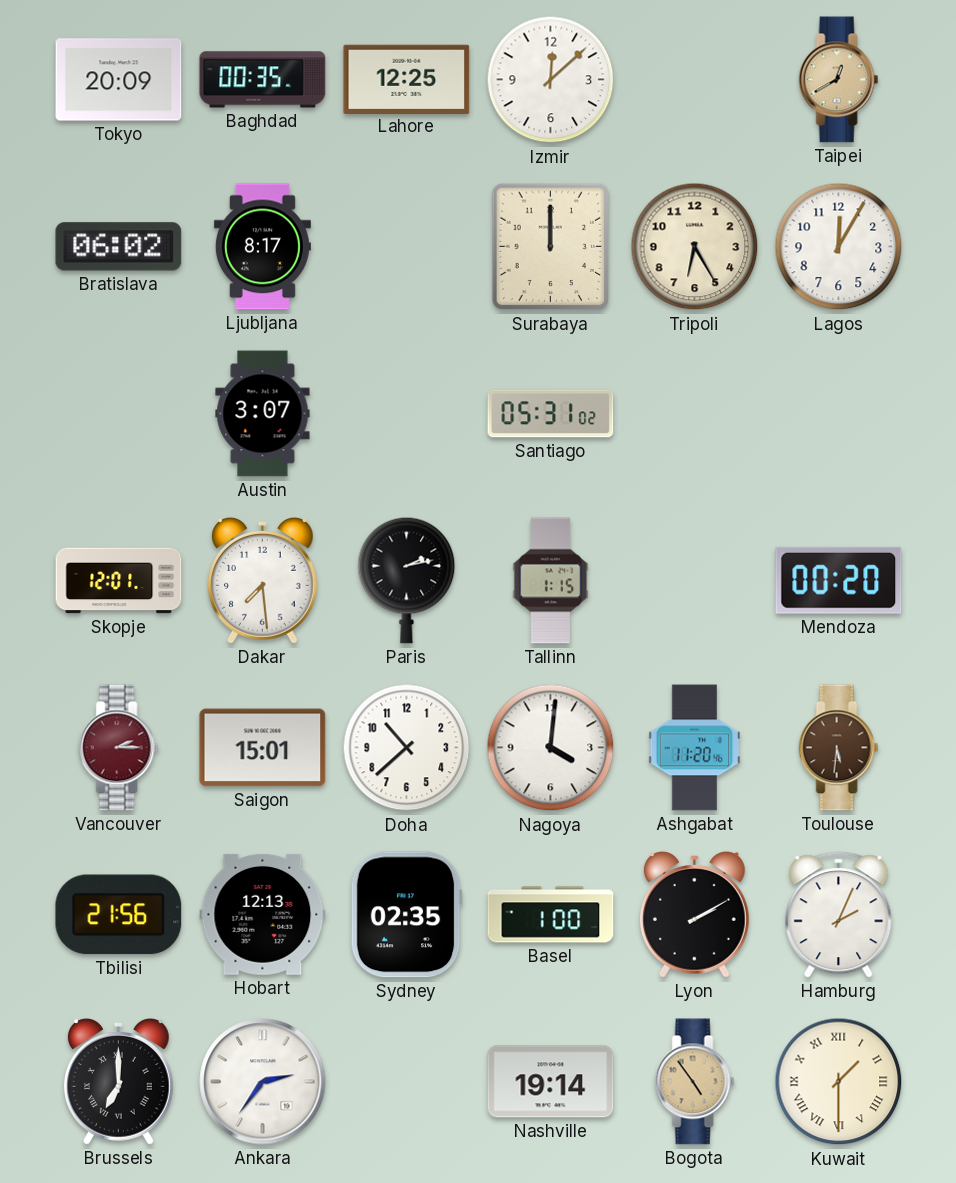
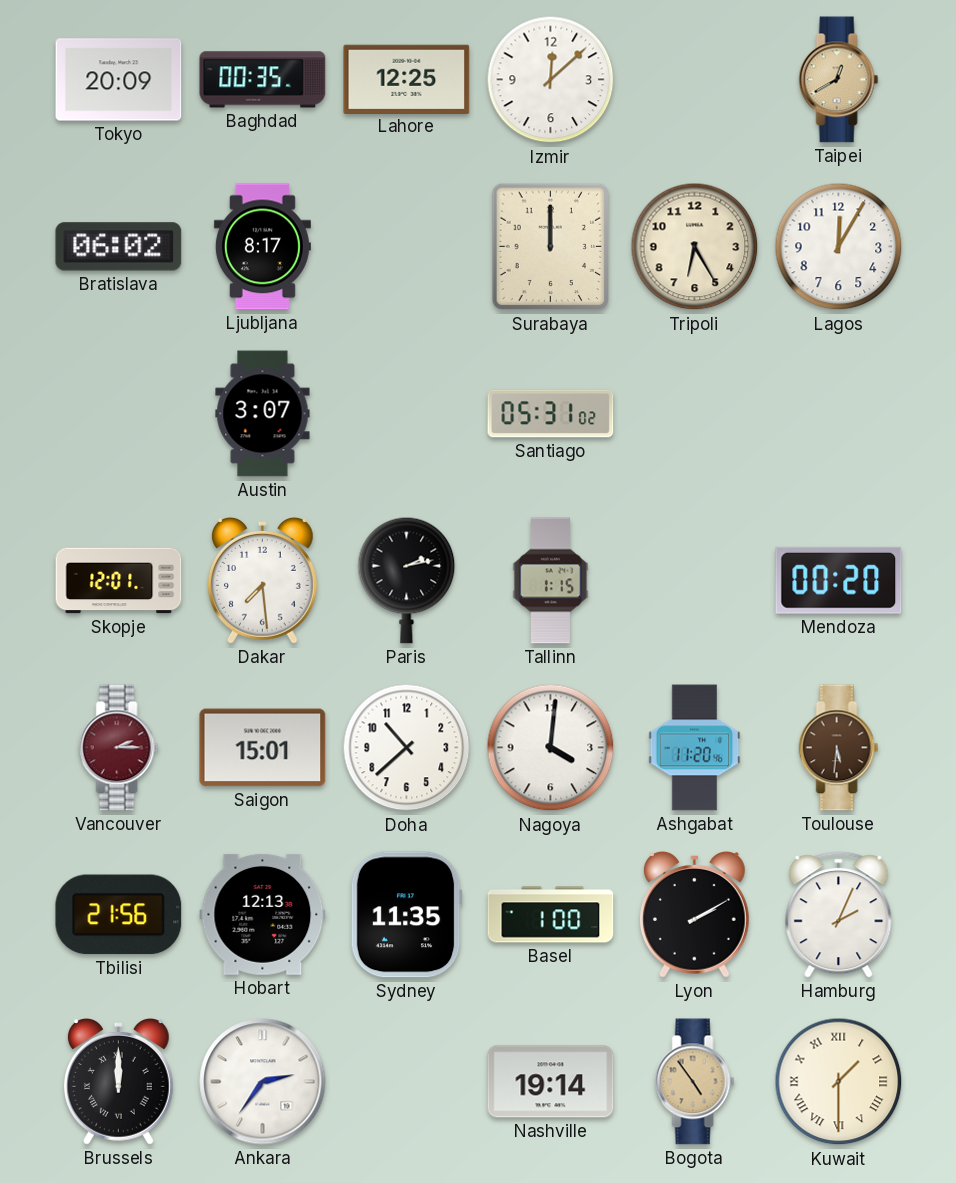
Sydney: 02:35 -> 11:35
Brussels: 7:00 -> 12:00
